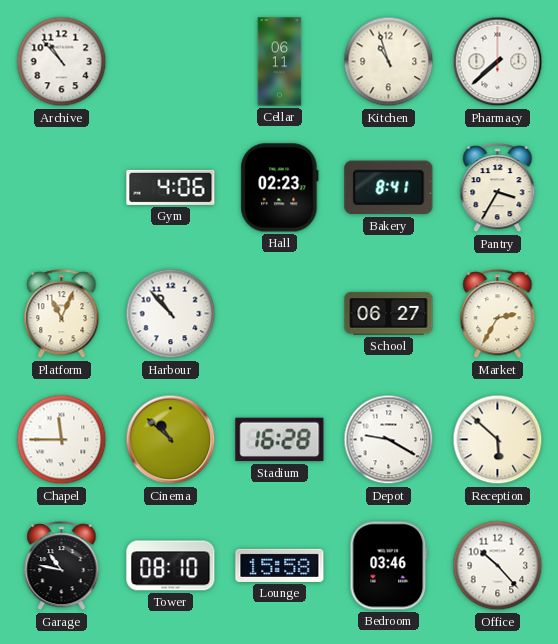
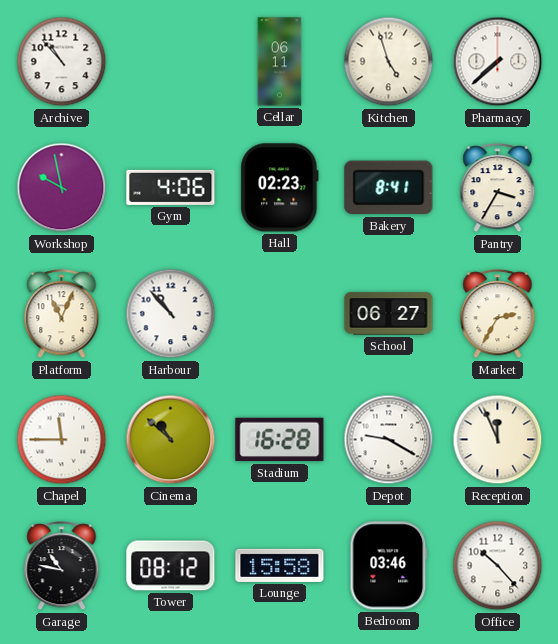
Kitchen: 10:57 -> 4:57
Workshop: none -> 9:58
Reception: 5:52 -> 11:56
Tower: 08:10 -> 08:12
